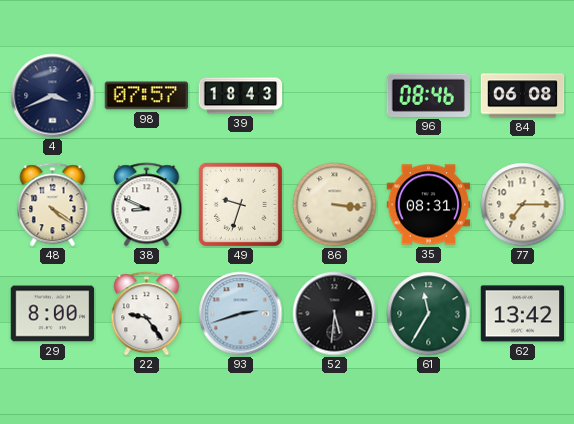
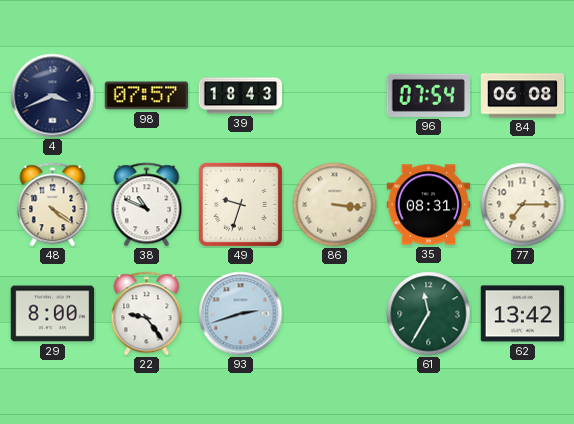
96: 08:46 -> 07:54
38: 8:49 -> 10:49
52: 5:31 -> none
